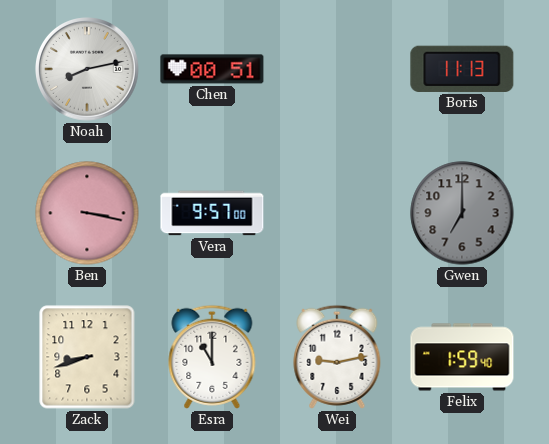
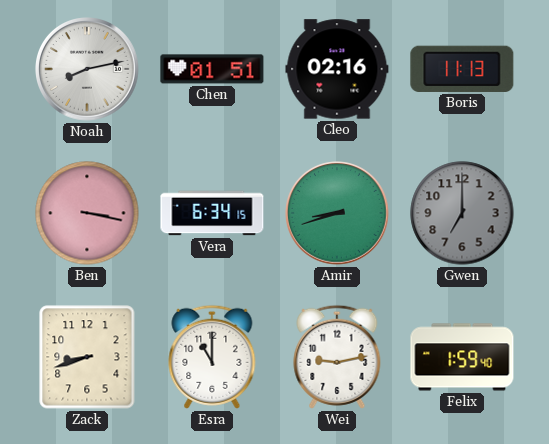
Chen: 00:51 -> 01:51
Cleo: none -> 02:16
Vera: 9:57 -> 6:34
Amir: none -> 8:42
